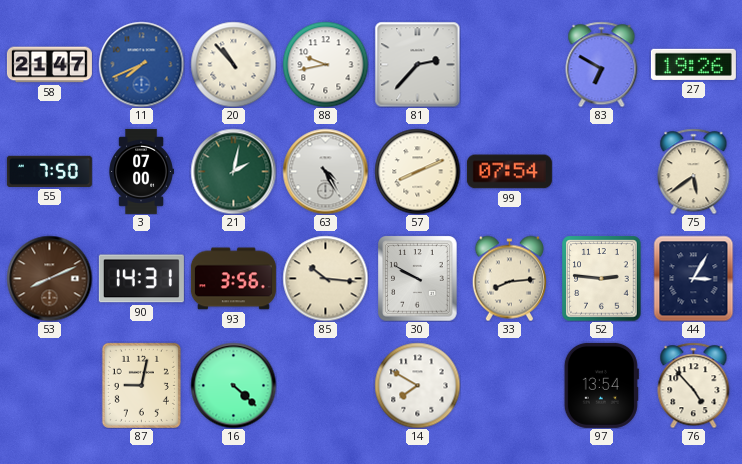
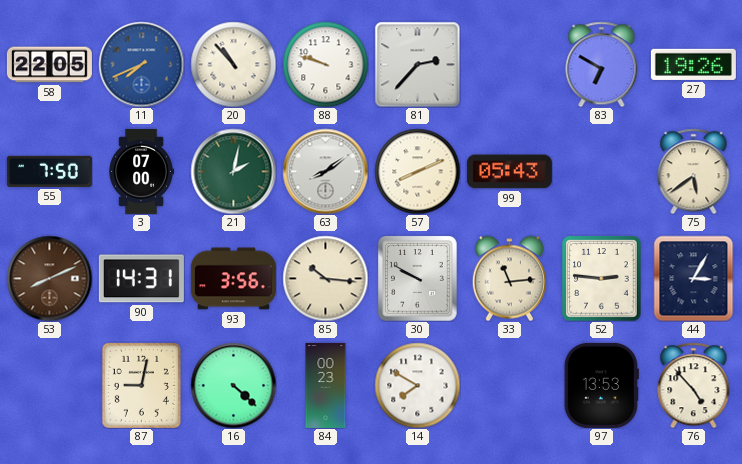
58: 21:47 -> 22:05
88: 9:43 -> 9:48
63: 4:25 -> 8:09
99: 07:54 -> 05:43
33: 8:14 -> 11:14
84: none -> 00:23
97: 13:54 -> 13:53
